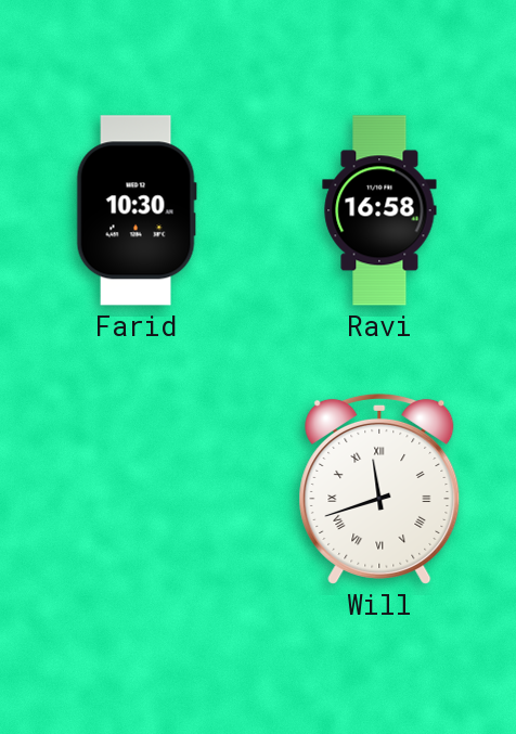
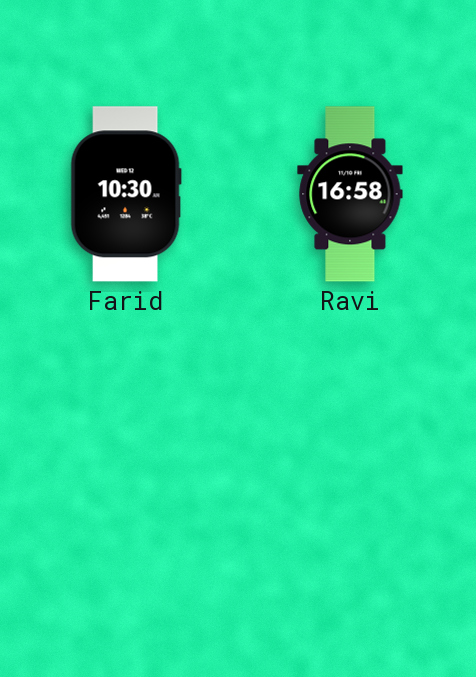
Will: 11:42 -> none
